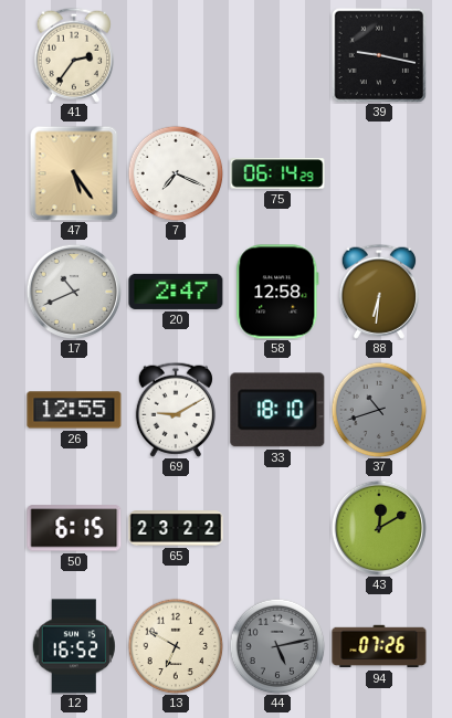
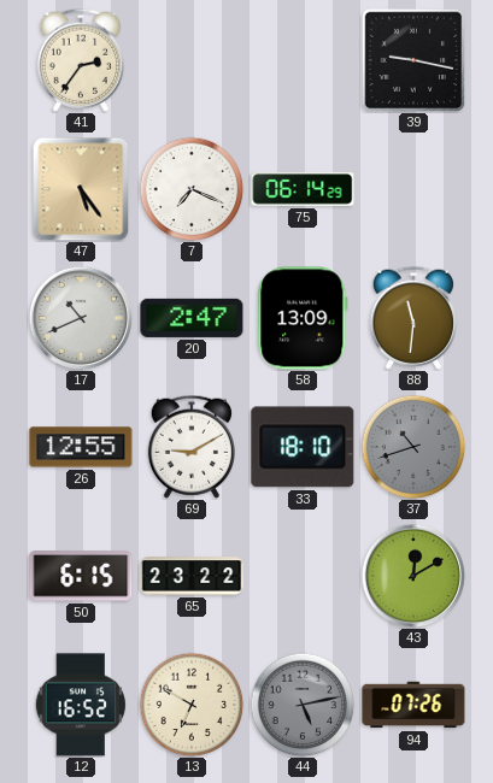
58: 12:58 -> 13:09
88: 6:31 -> 11:31
